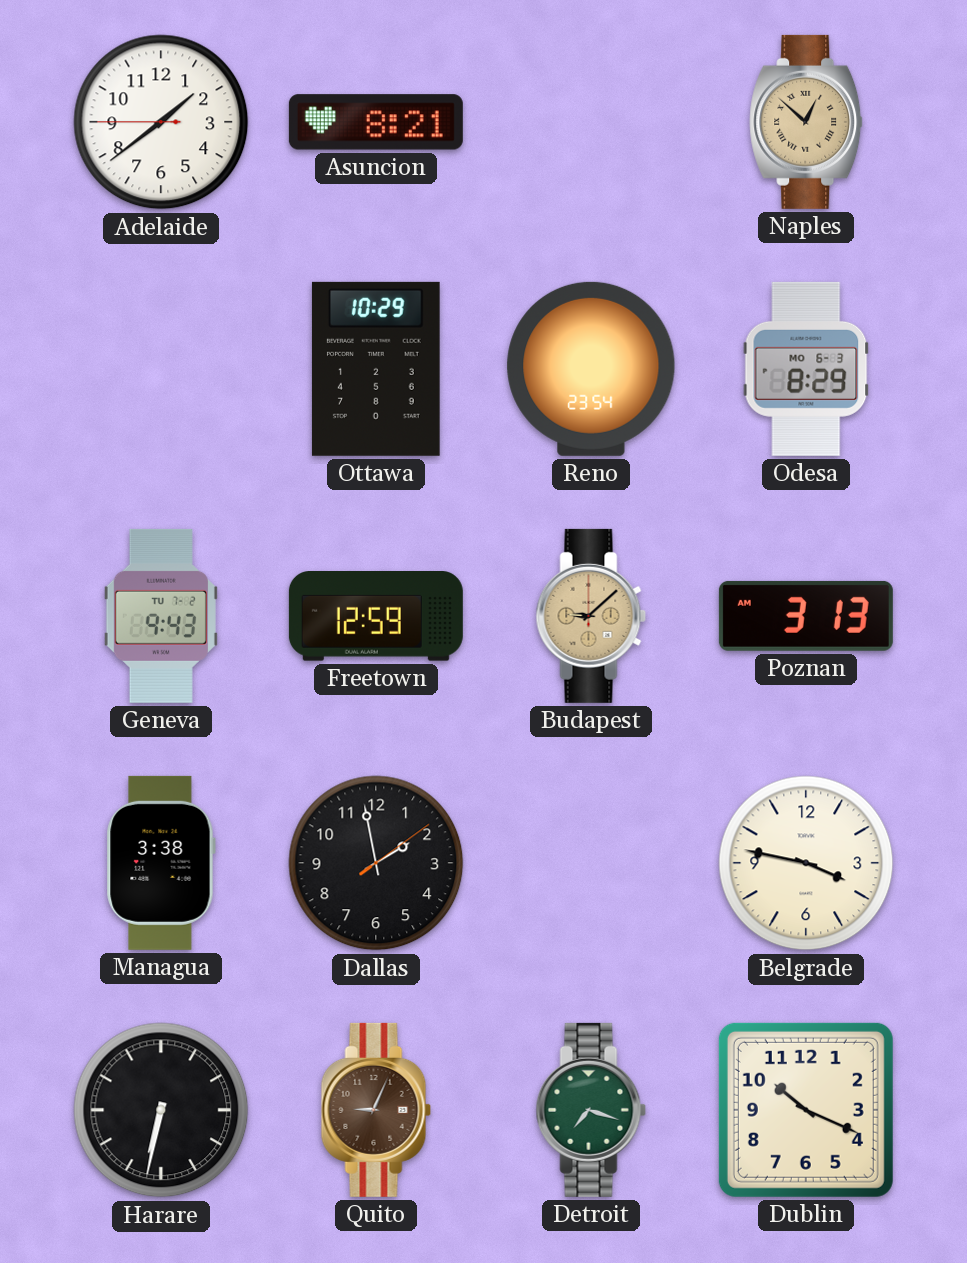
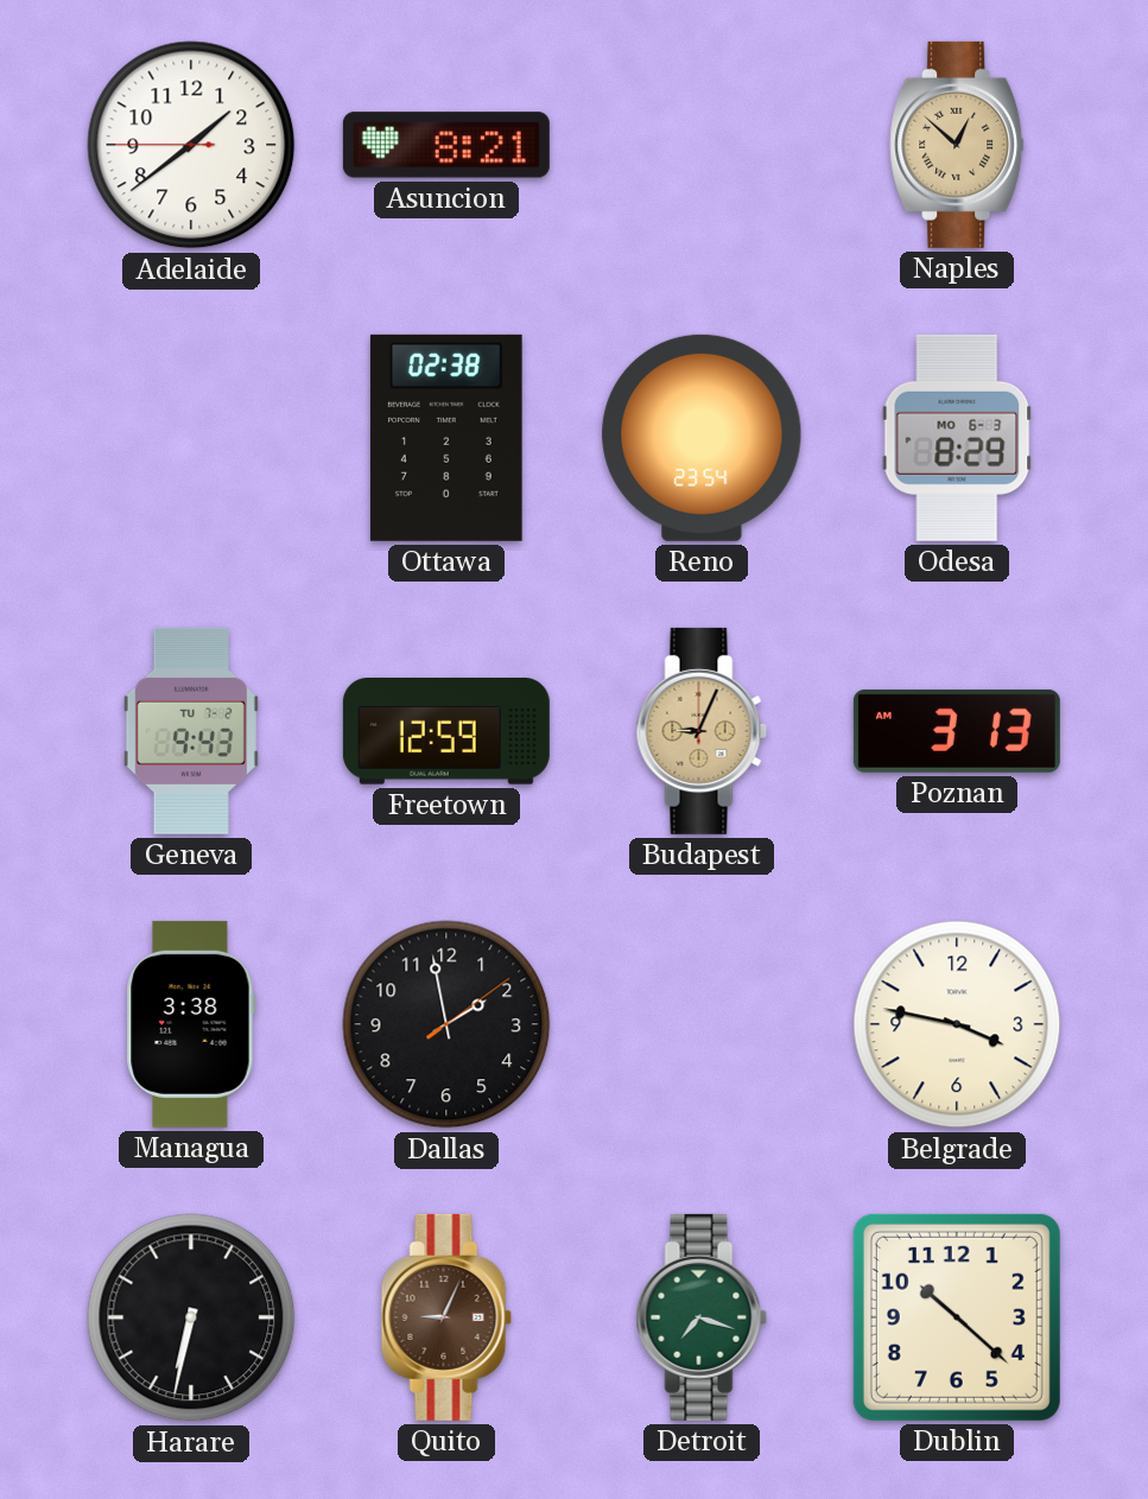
Ottawa: 10:29 -> 02:38
Budapest: 9:08 -> 9:04
Dublin: 10:19 -> 10:22
